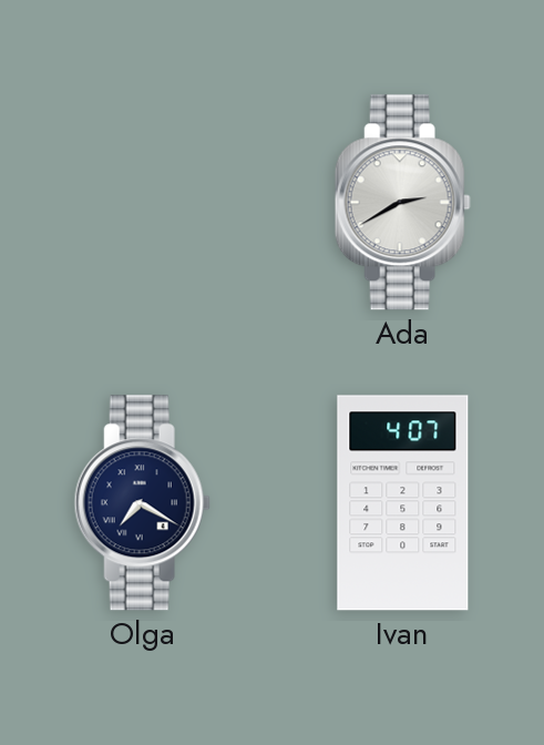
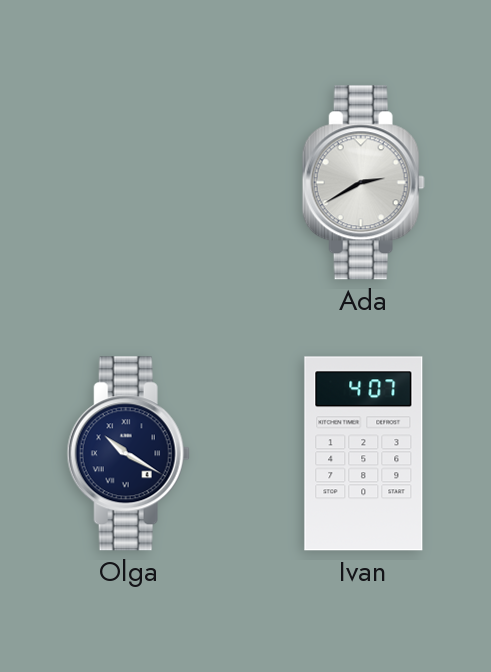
Olga: 7:20 -> 10:20
